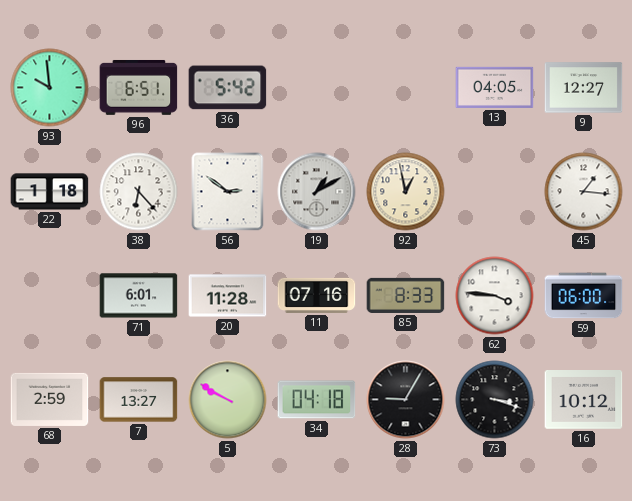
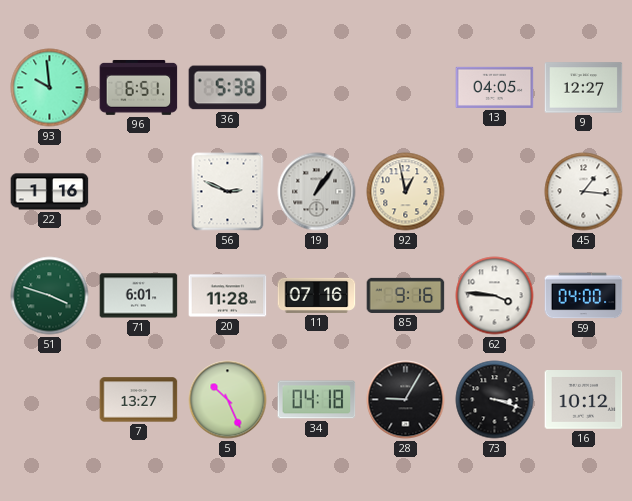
36: 5:42 -> 5:38
22: 1:18 -> 1:16
38: 6:23 -> none
56: 2:51 -> 2:49
19: 1:10 -> 1:06
51: none -> 3:48
85: 8:33 -> 9:16
59: 06:00 -> 04:00
68: 2:59 -> none
5: 9:50 -> 10:26
